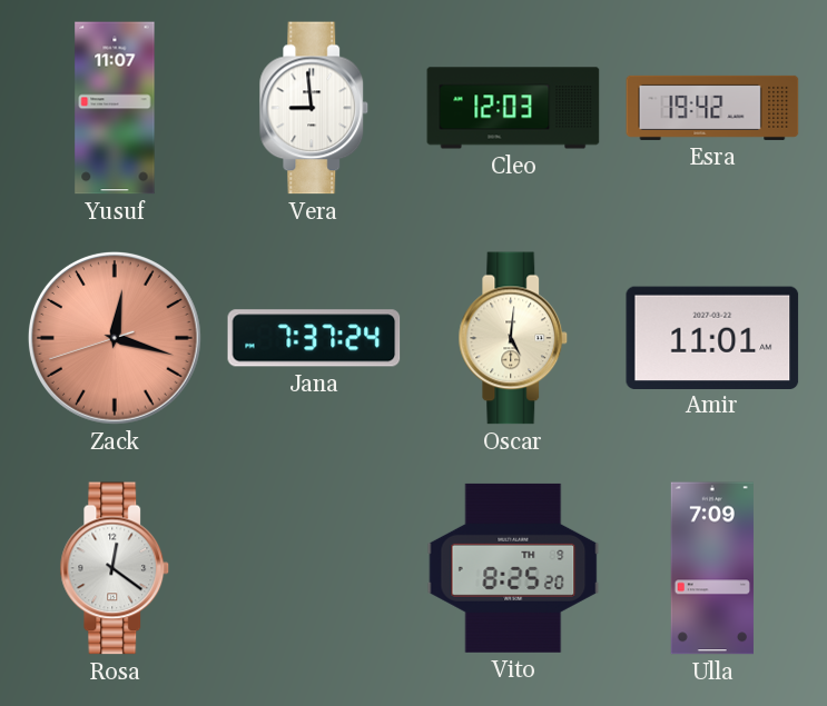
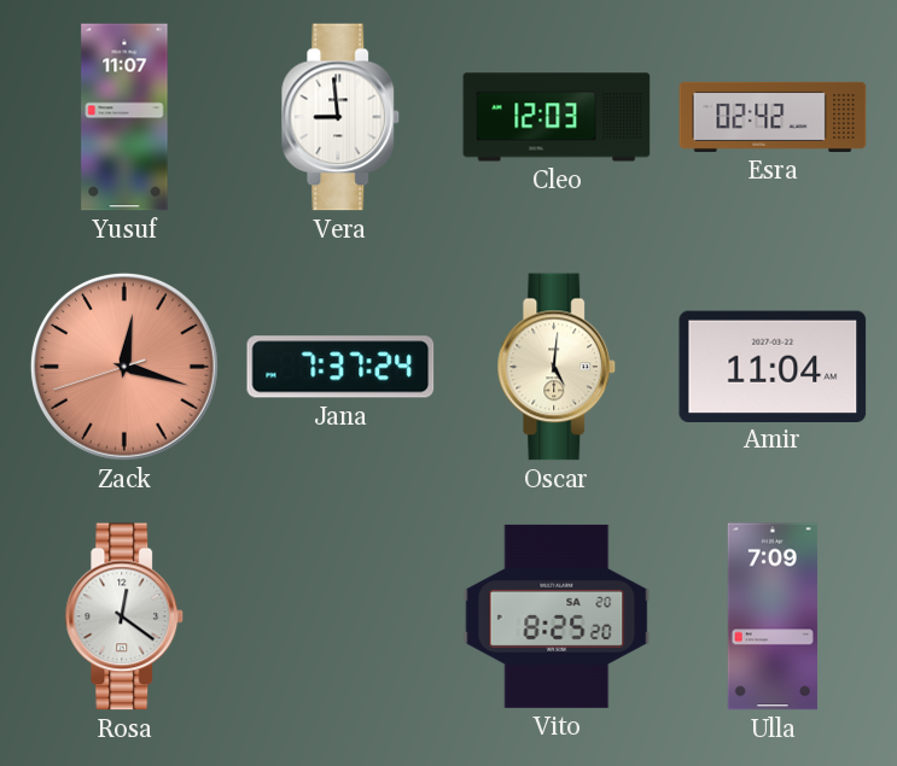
Esra: 19:42 -> 02:42
Amir: 11:01 -> 11:04
Vito date: TH 9 -> SA 20
